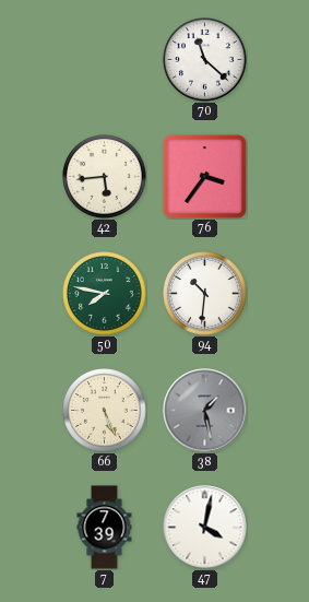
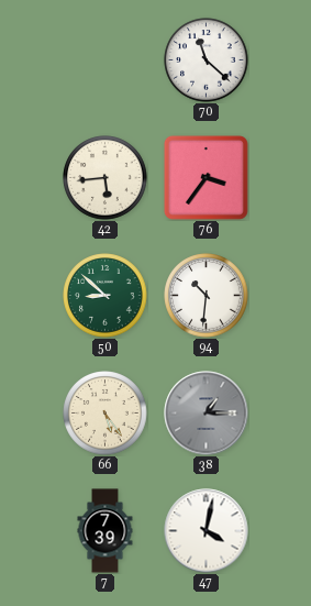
50: 7:47 -> 8:52
66: 5:26 -> 5:24
38: 1:28 -> 1:15
